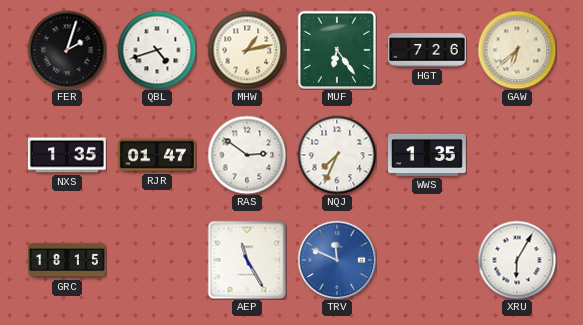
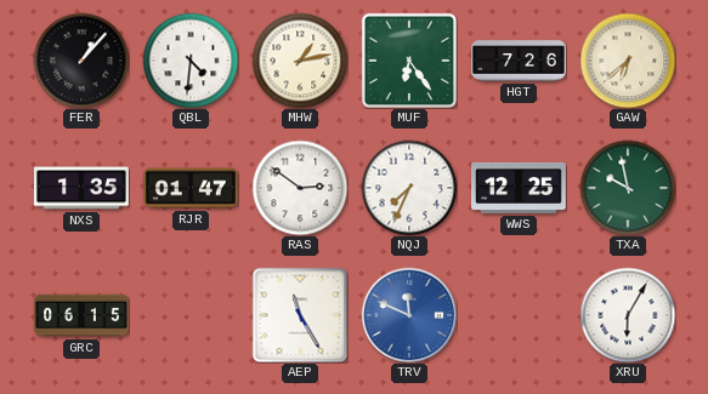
FER: 2:03 -> 1:07
QBL: 4:42 -> 4:31
WWS: 1:35 -> 12:25
TXA: none -> 9:58
GRC: 18:15 -> 06:15
